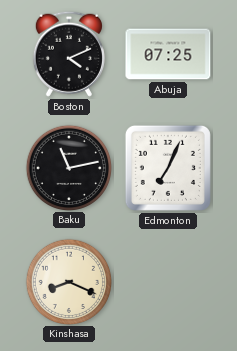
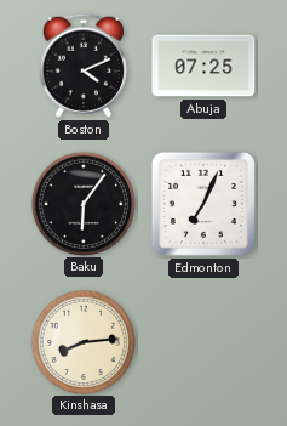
Baku: 11:13 -> 6:06
Kinshasa: 8:19 -> 8:14
